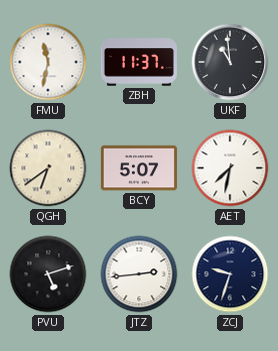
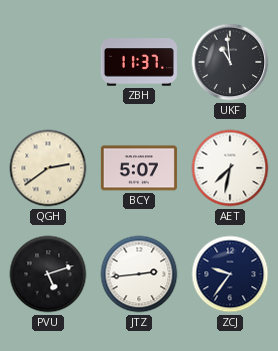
FMU: 11:32 -> none
QGH: 6:39 -> 2:39
ZCJ: 9:33 -> 9:36
